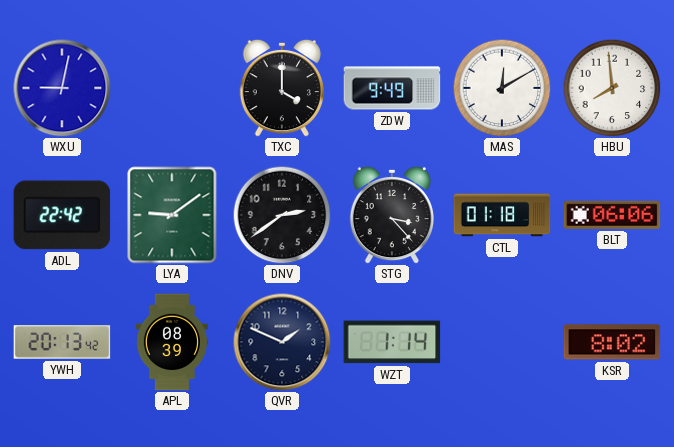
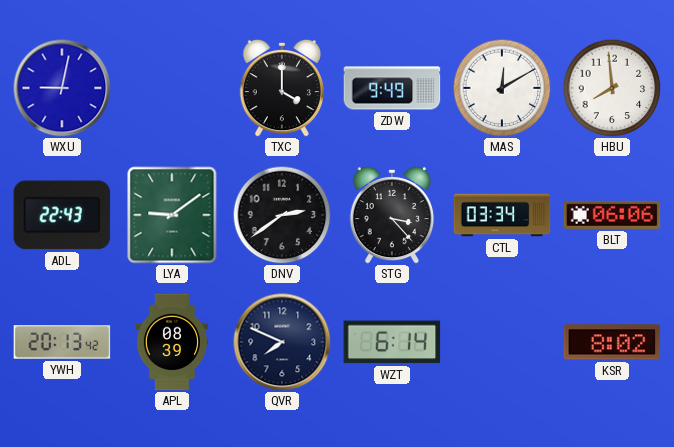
ADL: 22:42 -> 22:43
CTL: 01:18 -> 03:34
QVR: 1:49 -> 7:49
WZT: 1:14 -> 6:14
